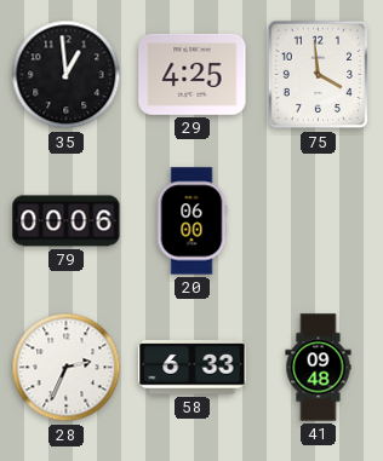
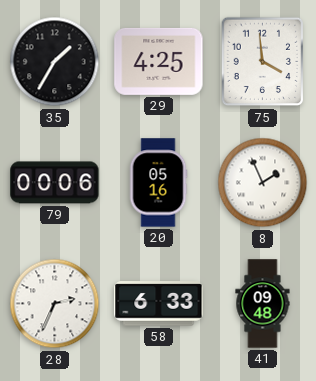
35: 12:59 -> 1:35
20: 06:00 -> 05:16
8: none -> 1:56
